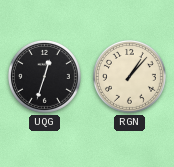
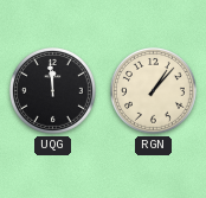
UQG: 12:33 -> 11:59
